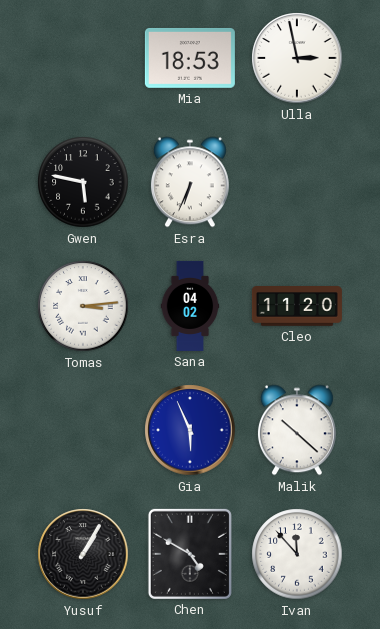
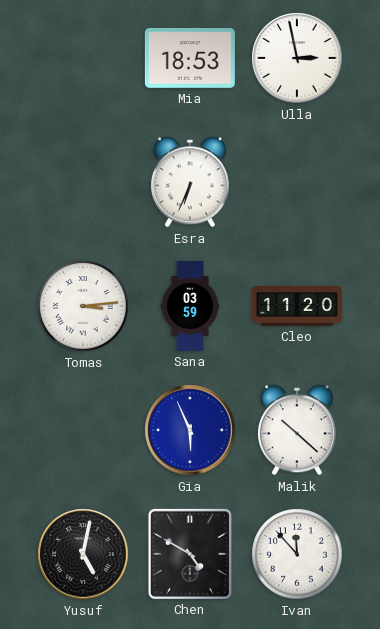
Gwen: 5:47 -> none
Sana: 04:02 -> 03:59
Yusuf: 1:05 -> 5:02
